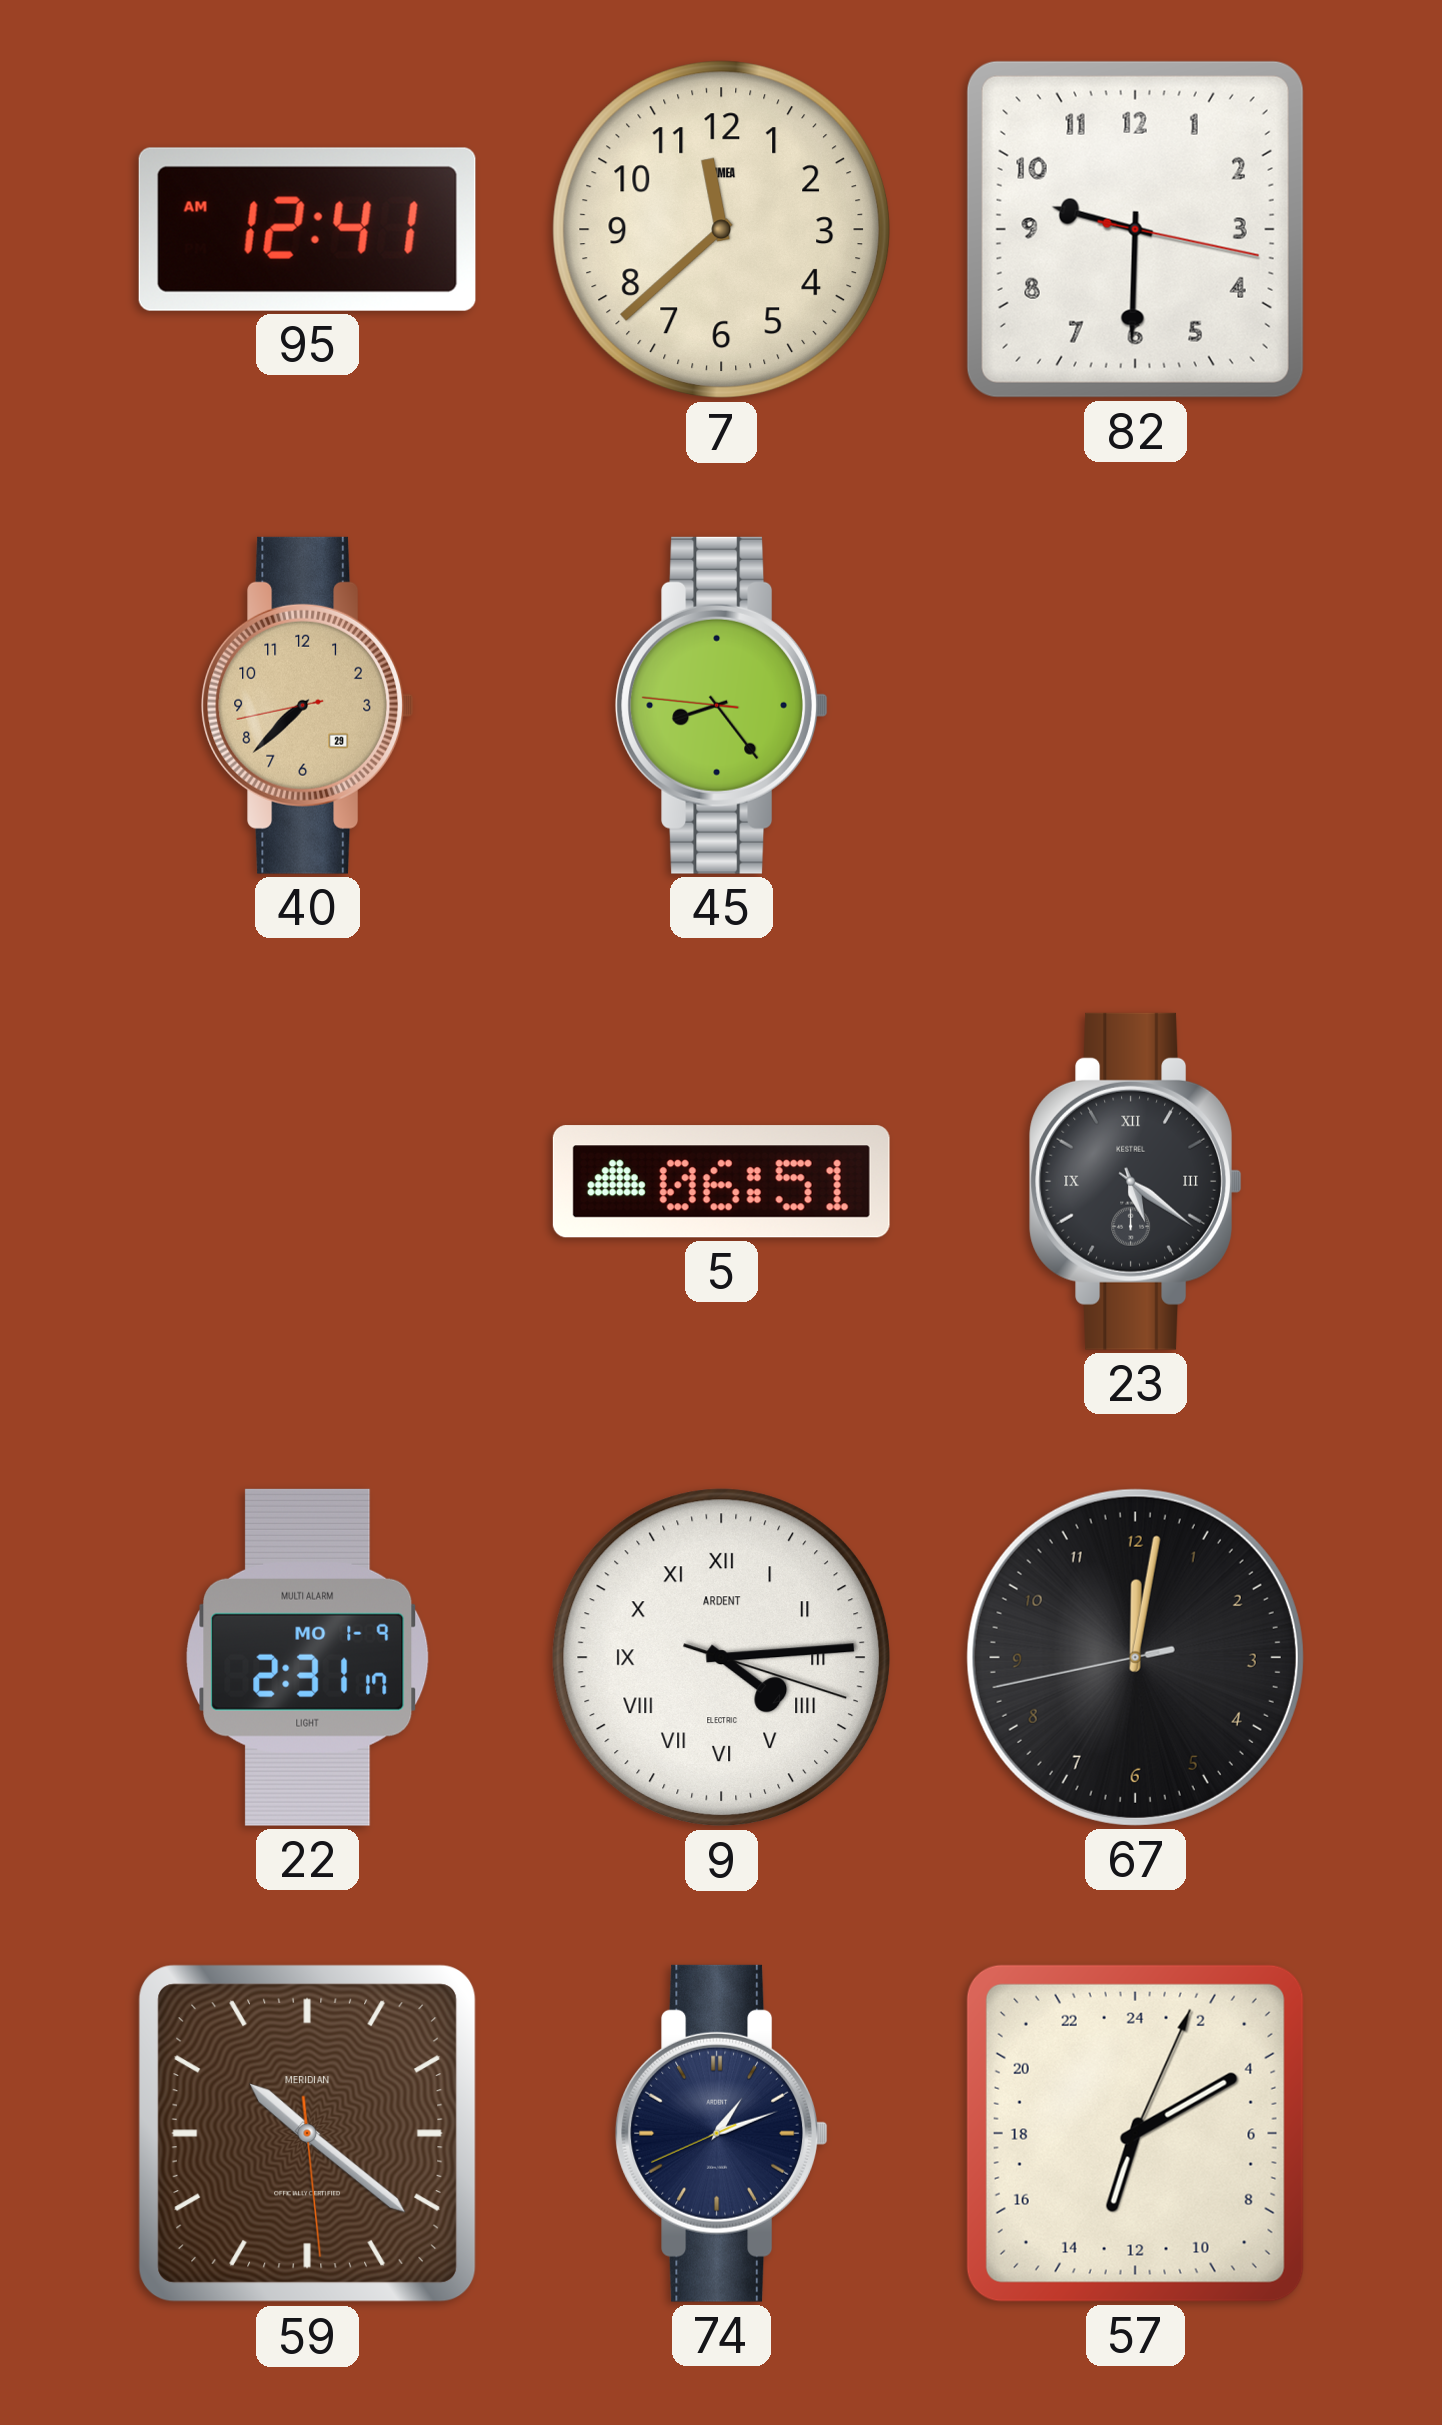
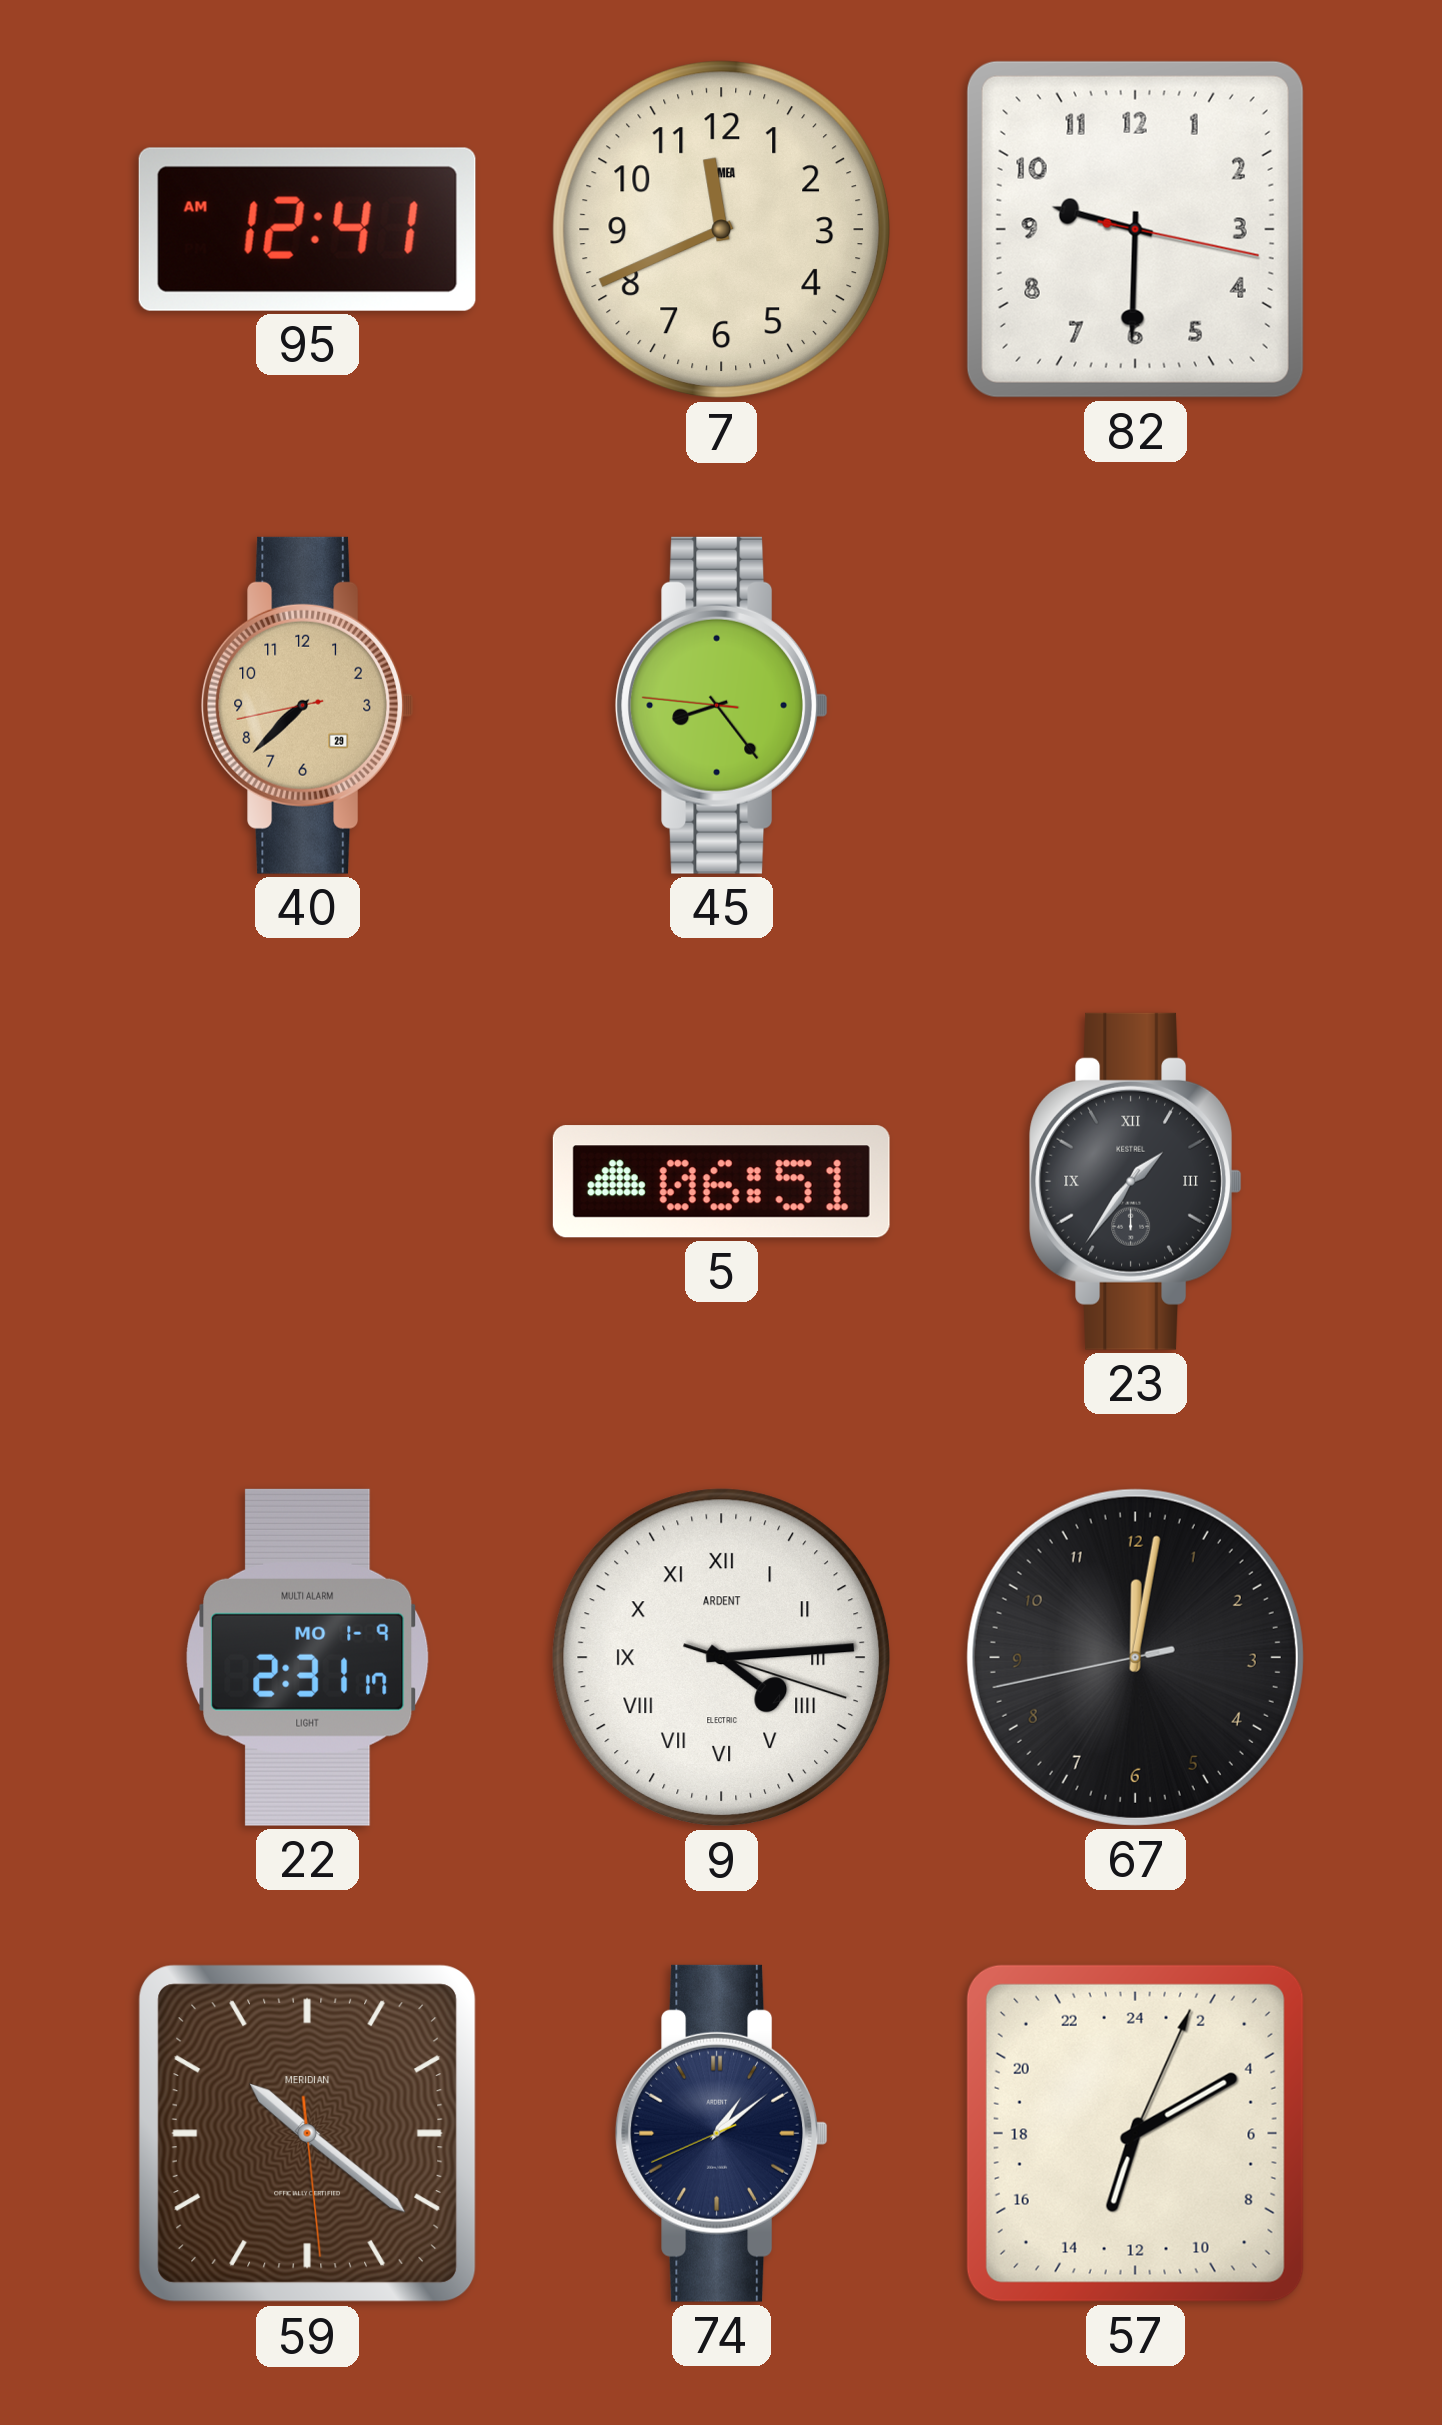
7: 11:38 -> 11:41
23: 5:21 -> 1:36
74: 1:11 -> 1:08
